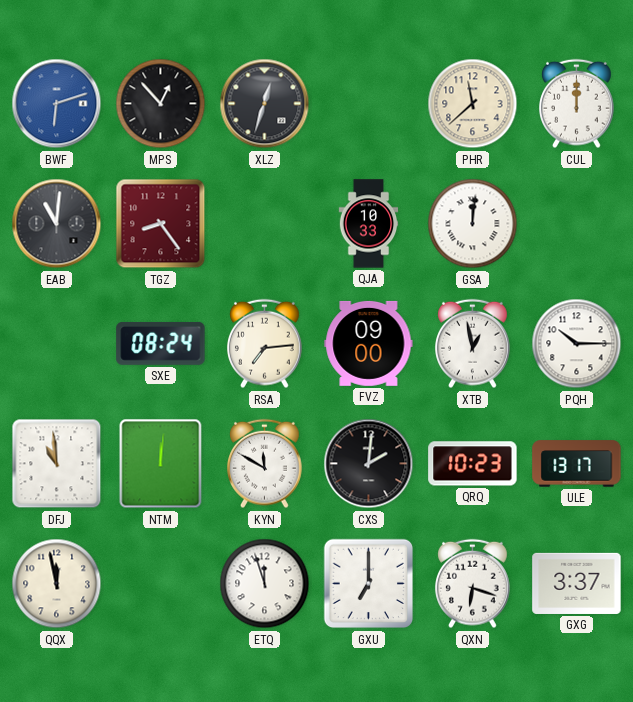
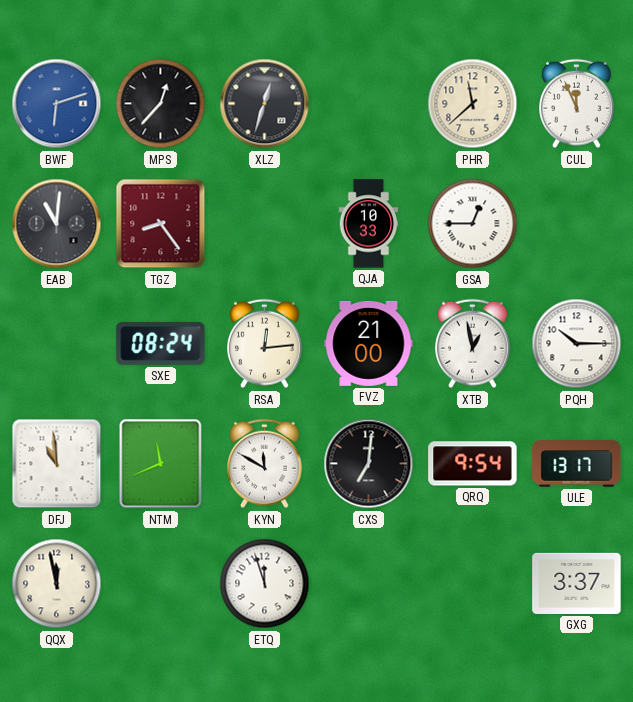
MPS: 12:53 -> 12:37
CUL: 12:00 -> 11:56
GSA: 12:01 -> 12:45
RSA: 7:14 -> 12:14
FVZ: 09:00 -> 21:00
NTM: 12:01 -> 11:41
CXS: 2:01 -> 7:01
QRQ: 10:23 -> 9:54
GXU: 7:00 -> none
QXN: 6:18 -> none
